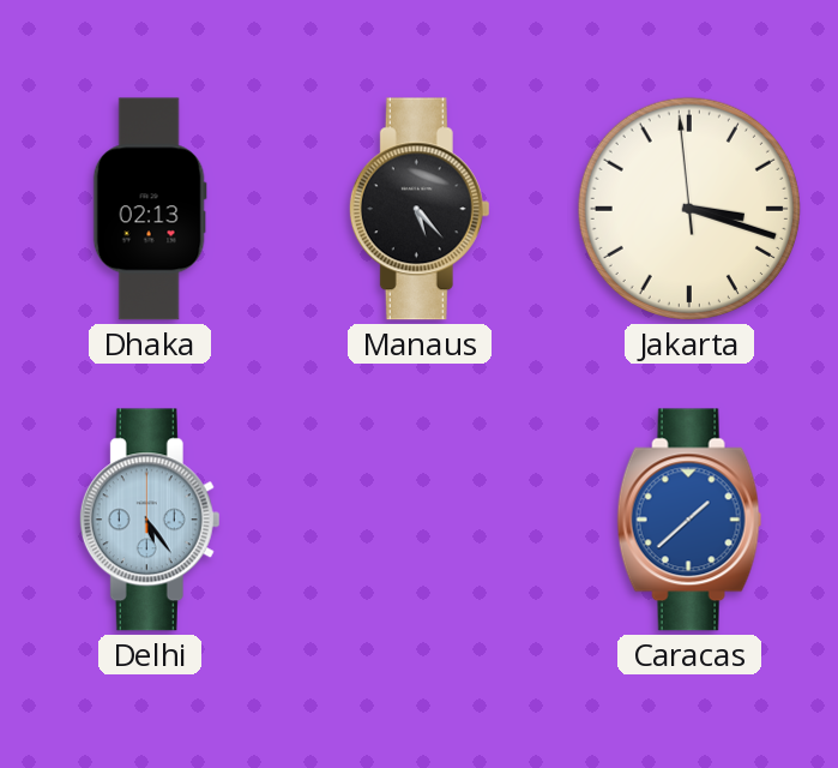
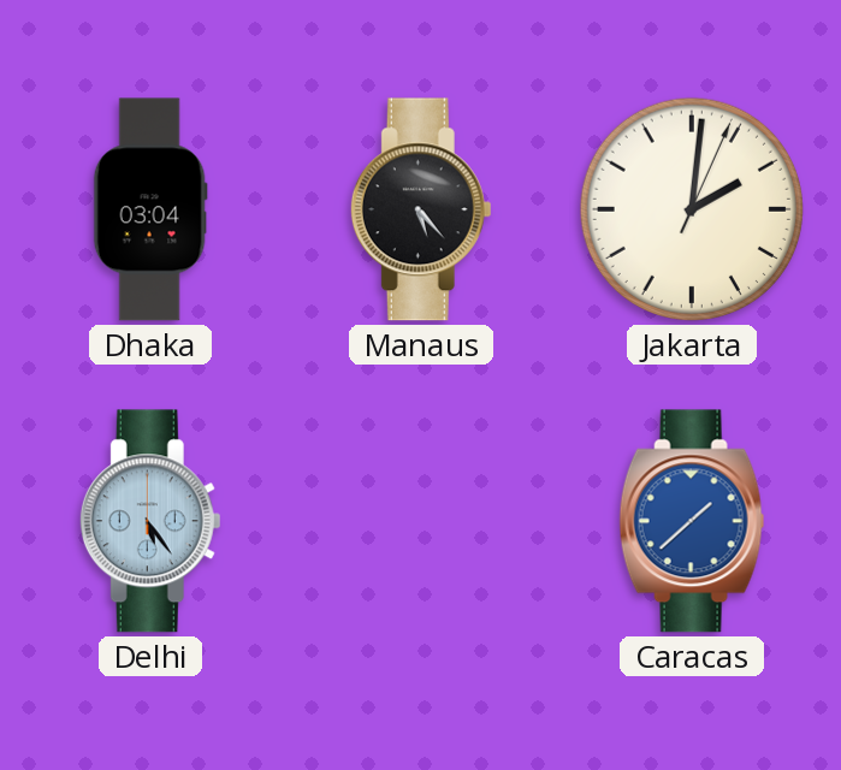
Dhaka: 02:13 -> 03:04
Jakarta: 3:17 -> 2:01
